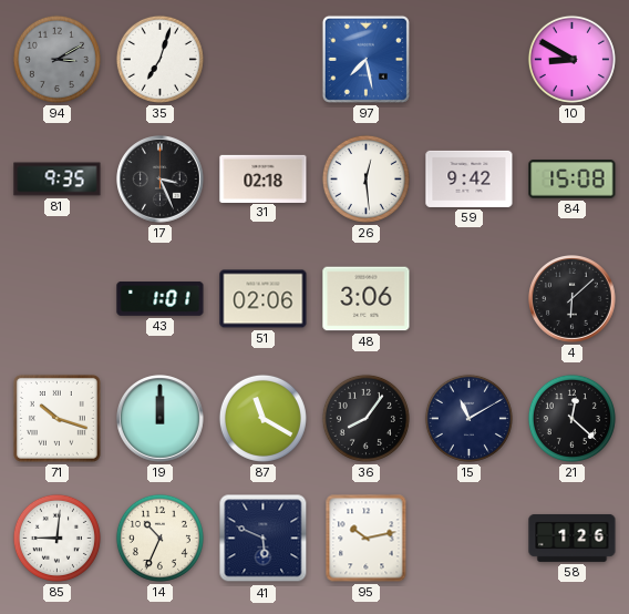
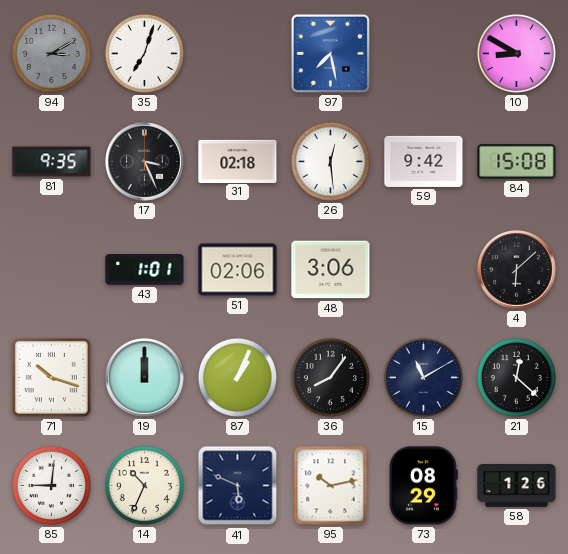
87: 11:20 -> 1:04
73: none -> 08:29
